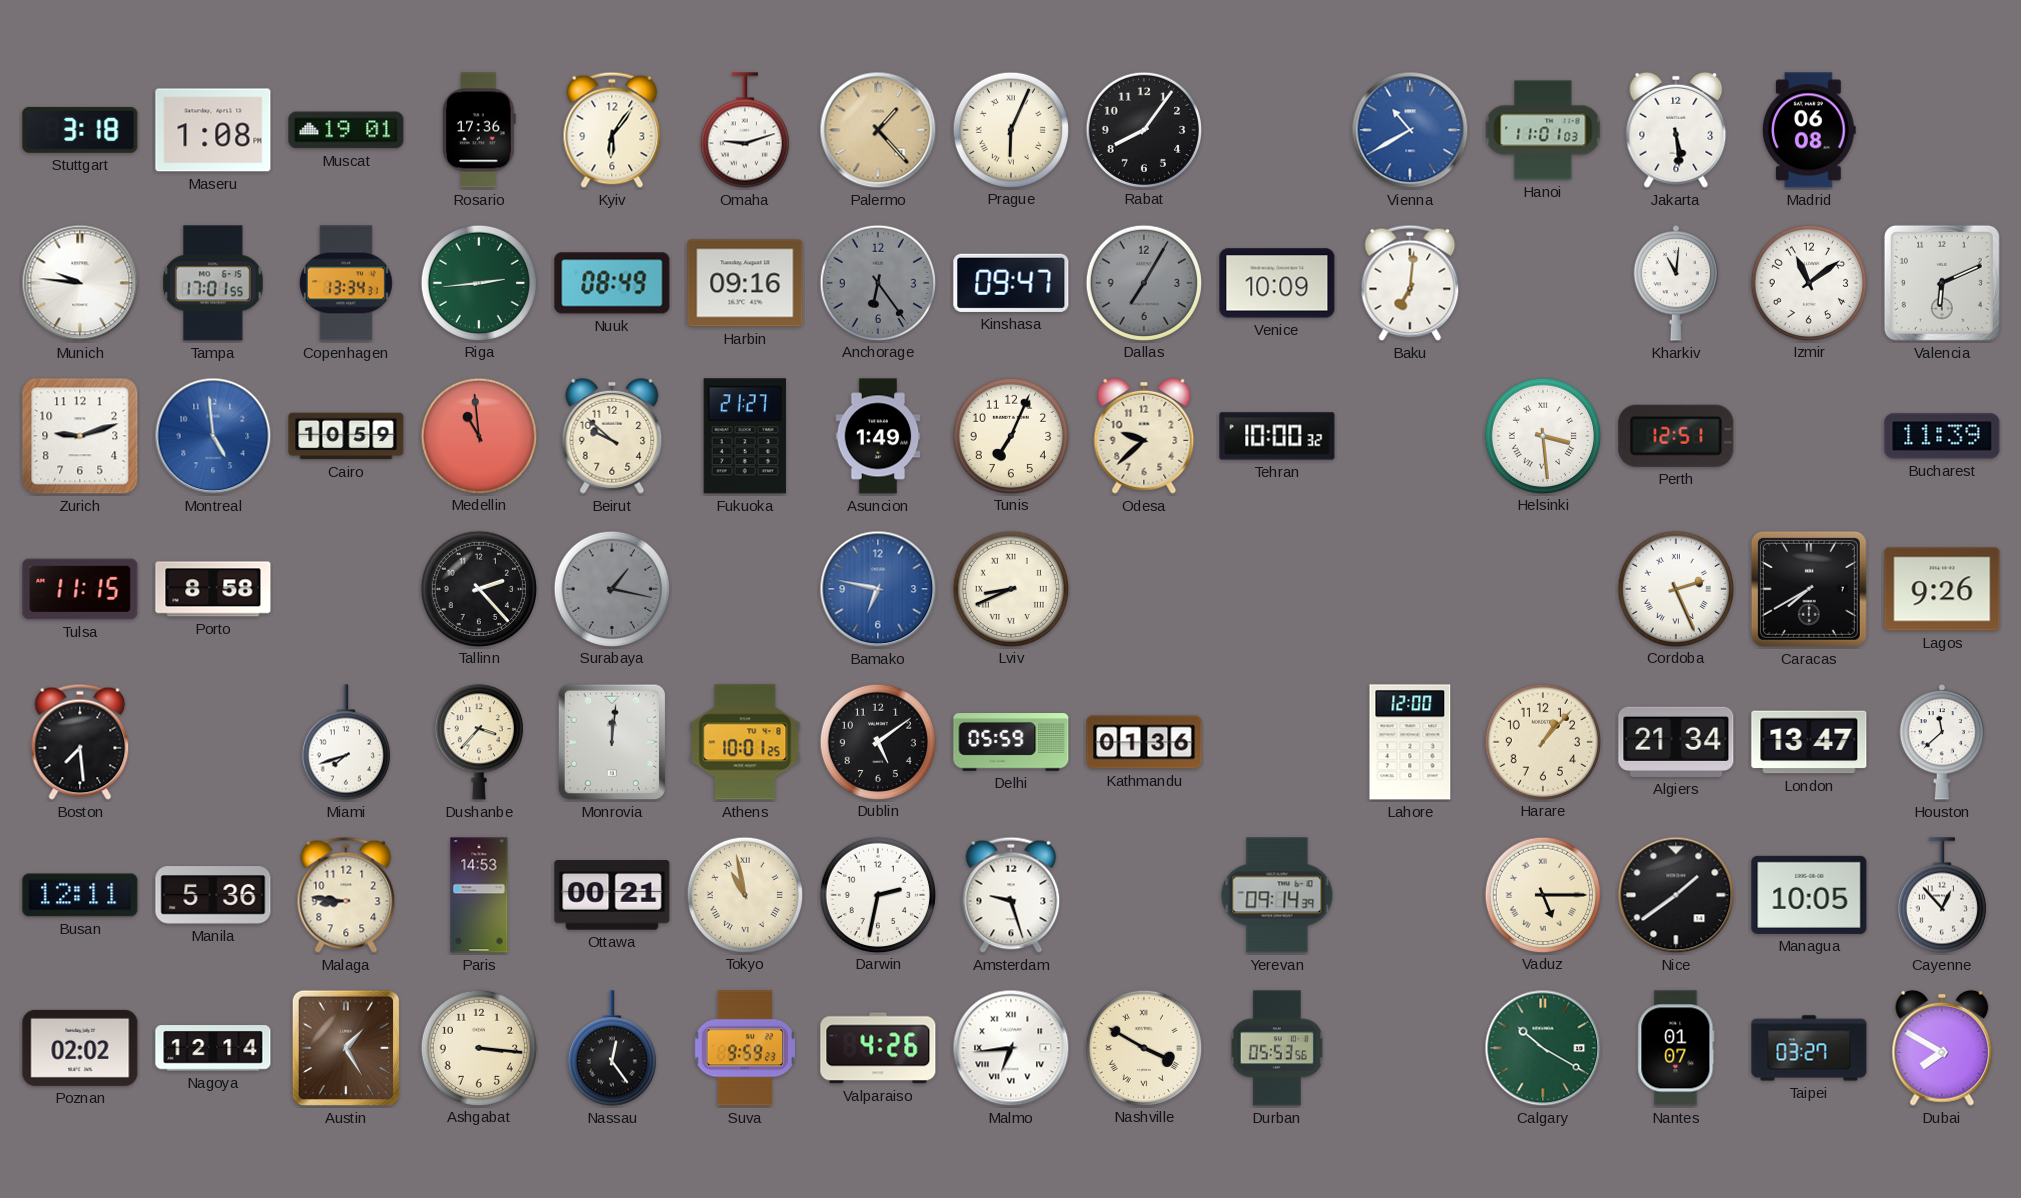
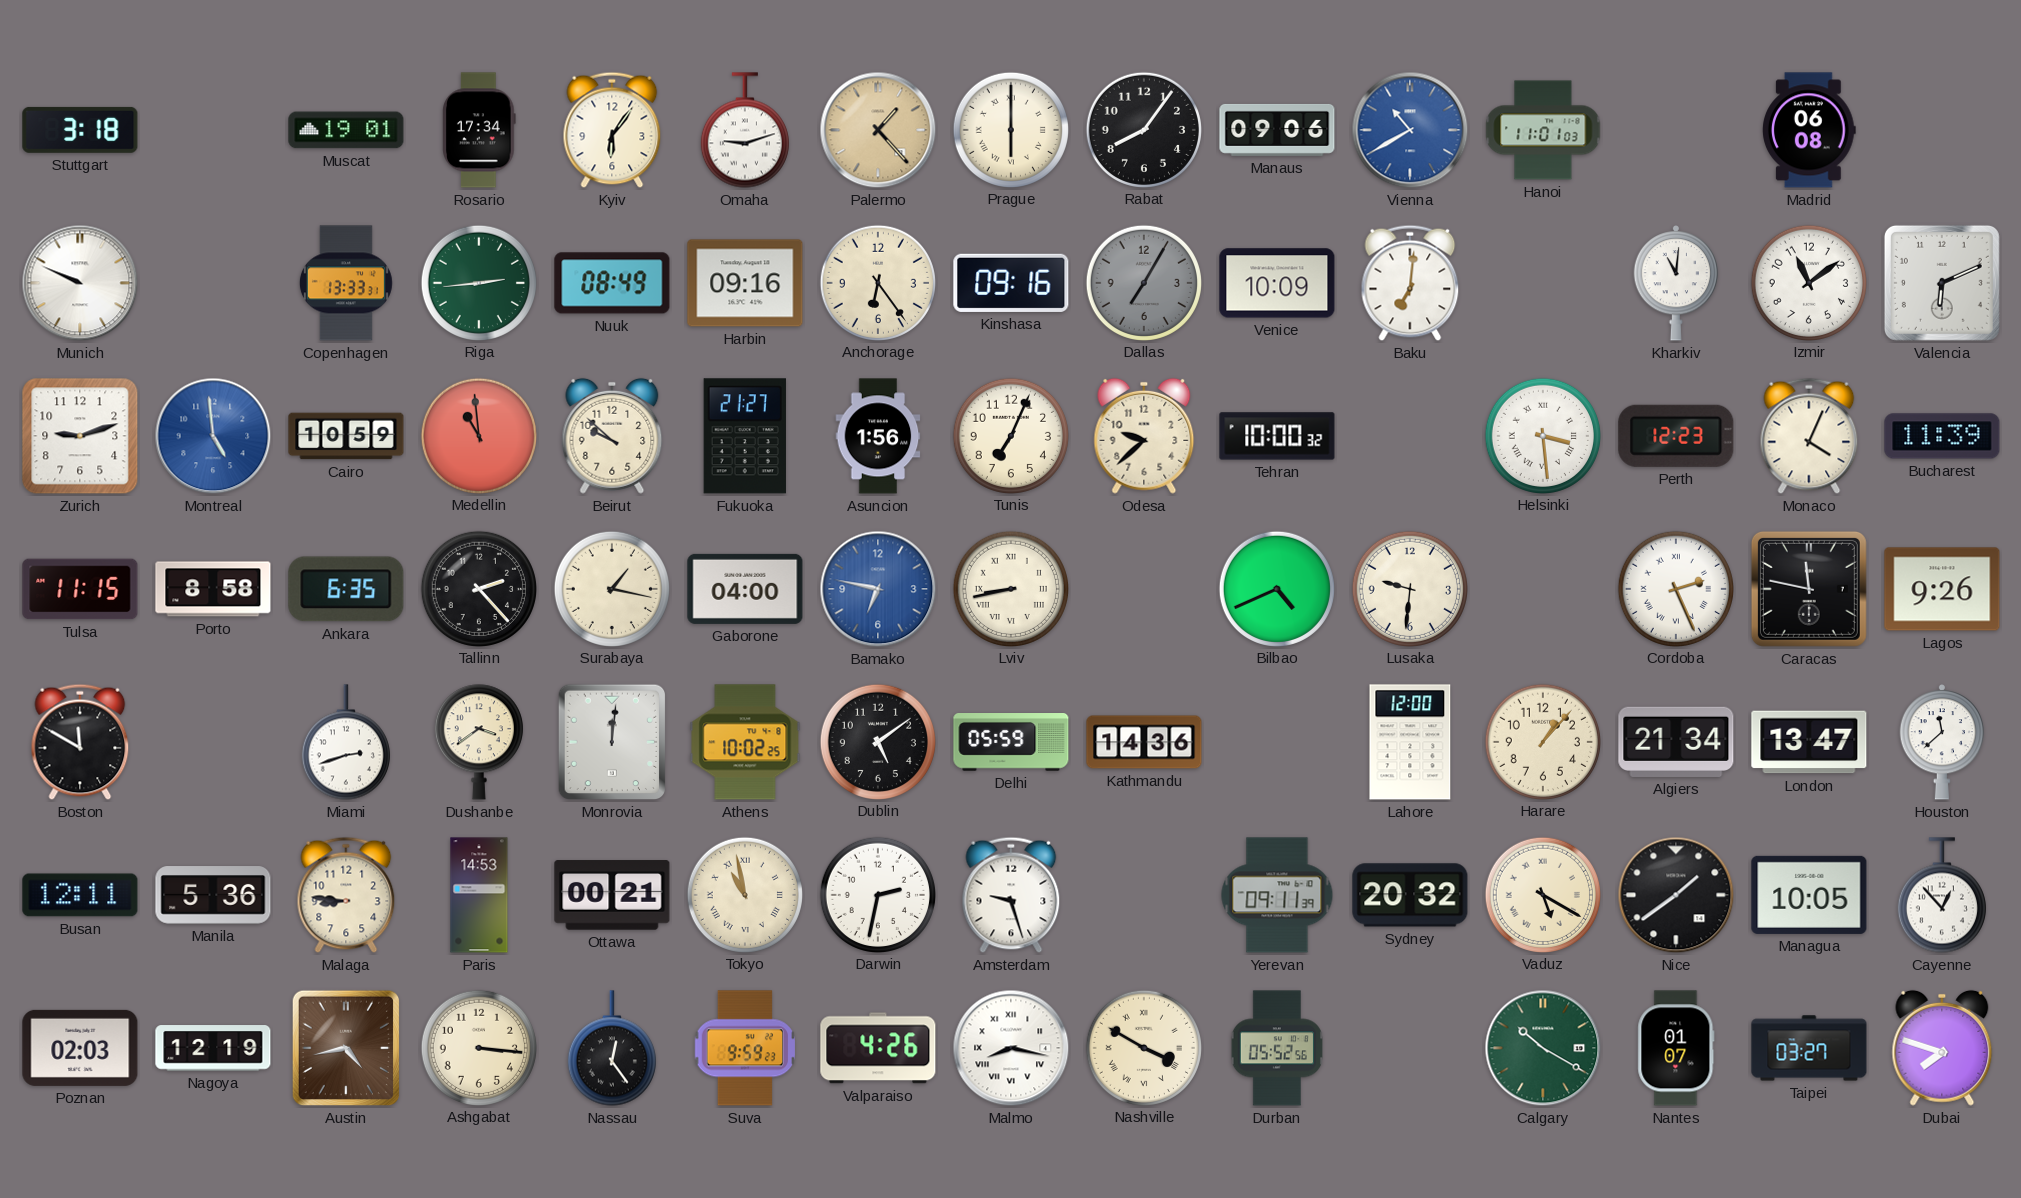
Maseru: 1:08 -> none
Rosario: 17:36 -> 17:34
Prague: 6:04 -> 6:00
Manaus: none -> 09:06
Jakarta: 5:29 -> none
Munich: 9:46 -> 9:49
Tampa: 17:01 -> none
Copenhagen: 13:34 -> 13:33
Anchorage dial: grey -> cream
Kinshasa: 09:47 -> 09:16
Asuncion: 1:49 -> 1:56
Perth: 12:51 -> 12:23
Monaco: none -> 4:04
Ankara: none -> 6:35
Surabaya dial: grey -> cream
Gaborone: none -> 04:00
Lviv: 8:41 -> 8:43
Bilbao: none -> 4:41
Lusaka: none -> 9:31
Caracas: 7:40 -> 11:47
Boston: 7:29 -> 11:50
Miami: 7:42 -> 2:42
Dushanbe: 3:37 -> 3:39
Athens: 10:01 -> 10:02
Kathmandu: 01:36 -> 14:36
Yerevan: 09:14 -> 09:11
Sydney: none -> 20:32
Vaduz: 5:15 -> 5:20
Poznan: 02:02 -> 02:03
Nagoya: 12:14 -> 12:19
Austin: 1:25 -> 4:43
Malmo: 6:44 -> 8:17
Durban: 05:53 -> 05:52
Dubai: 7:50 -> 7:48
